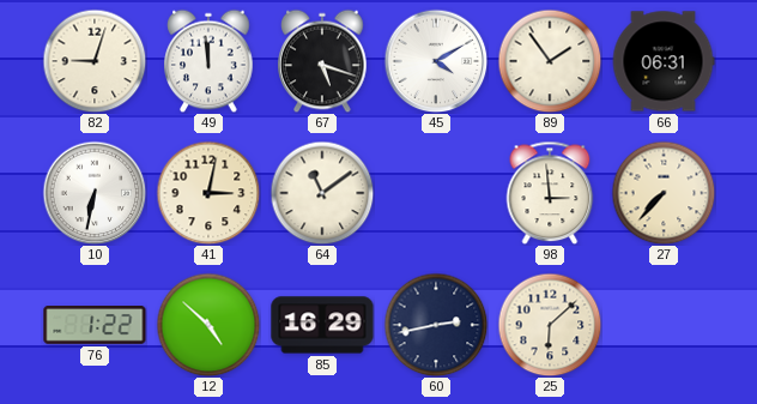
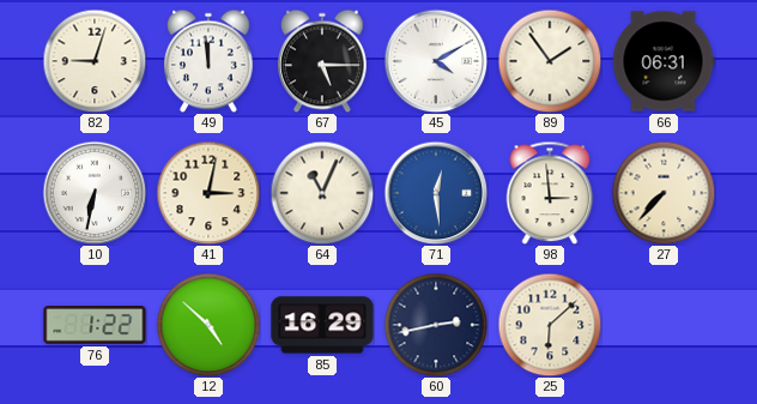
67: 5:18 -> 5:15
64: 11:09 -> 11:04
71: none -> 12:29
